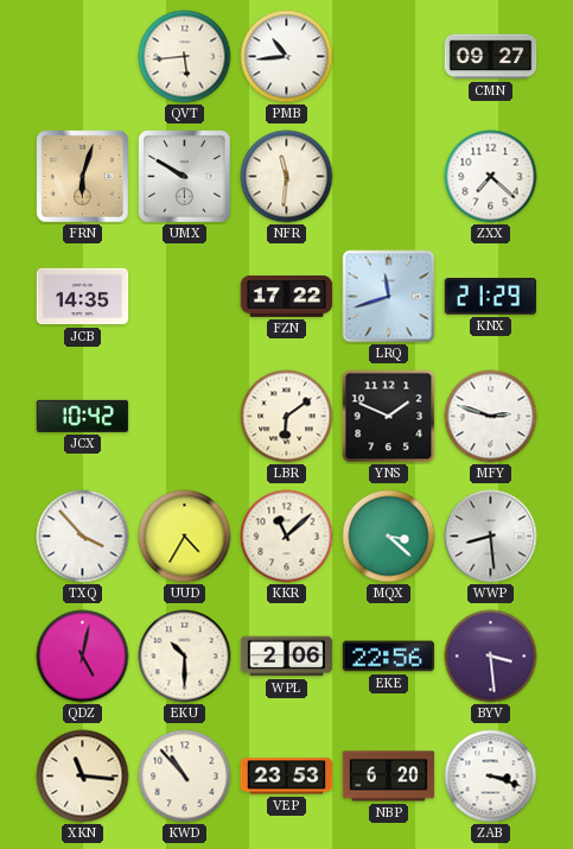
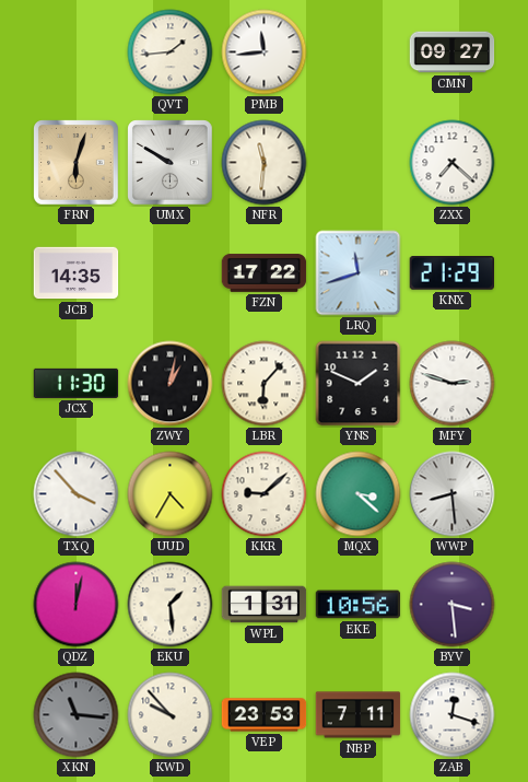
QVT: 5:44 -> 1:44
PMB: 10:44 -> 11:44
JCX: 10:42 -> 11:30
ZWY: none -> 1:02
LBR: 6:09 -> 6:07
KKR: 11:08 -> 9:08
QDZ: 5:02 -> 12:02
EKU: 10:30 -> 1:29
WPL: 2:06 -> 1:31
EKE: 22:56 -> 10:56
XKN dial: cream -> grey
KWD: 10:53 -> 9:53
NBP: 6:20 -> 7:11
ZAB: 3:18 -> 12:18
